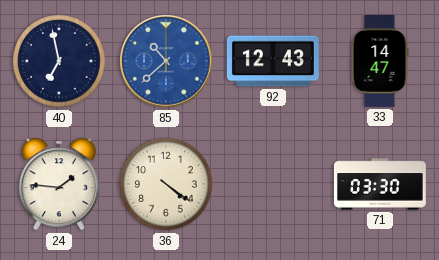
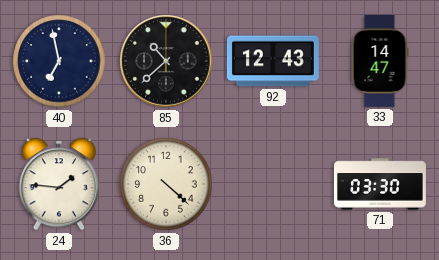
85 dial: blue -> black
36: 4:21 -> 4:22
